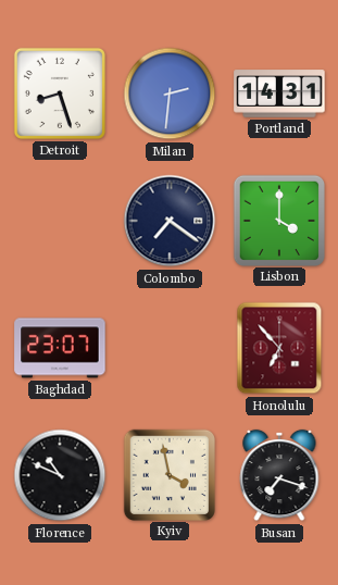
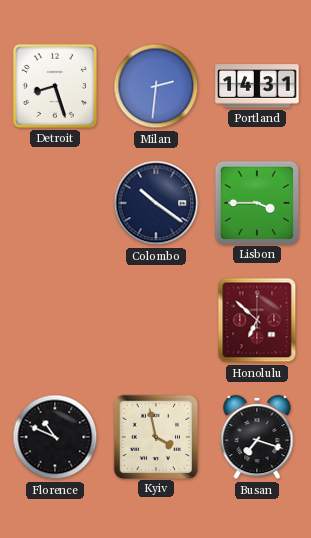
Colombo: 7:21 -> 10:21
Lisbon: 4:00 -> 3:45
Baghdad: 23:07 -> none
Honolulu: 6:53 -> 6:52
